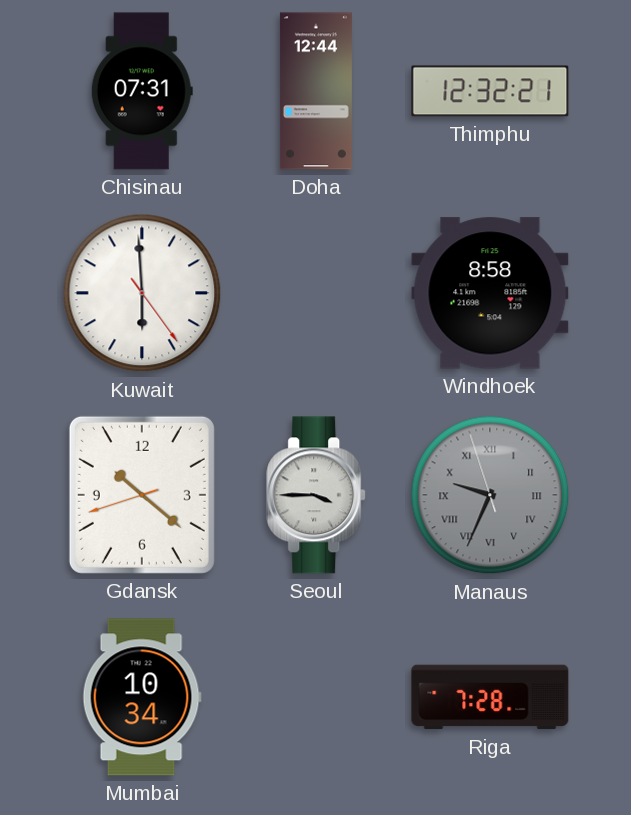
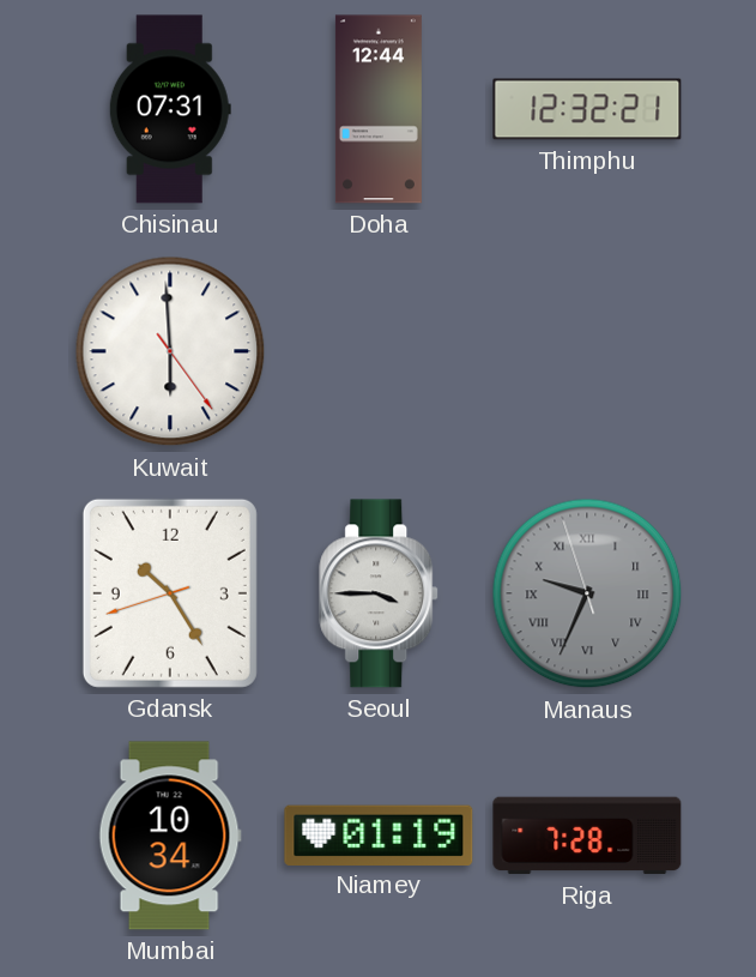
Windhoek: 8:58 -> none
Gdansk: 10:21 -> 10:24
Niamey: none -> 01:19
